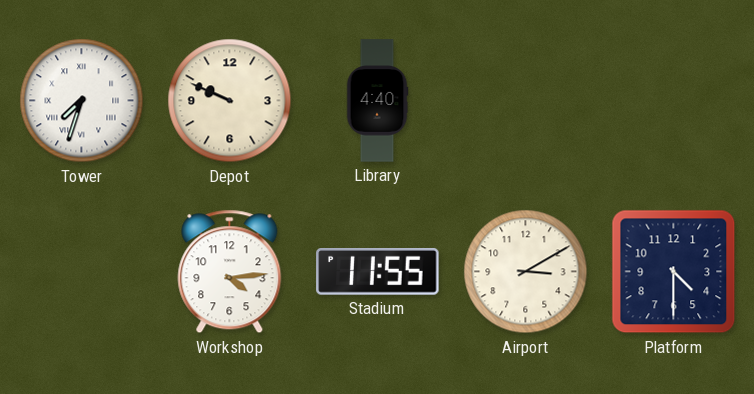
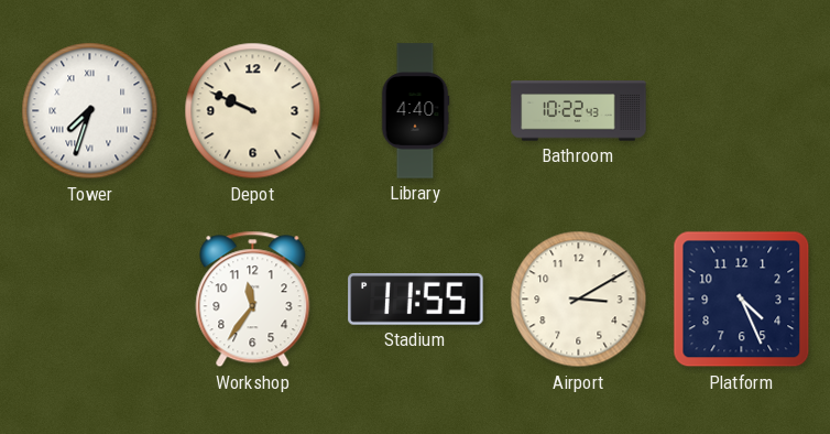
Bathroom: none -> 10:22
Workshop: 4:14 -> 11:36
Platform: 4:30 -> 4:26
